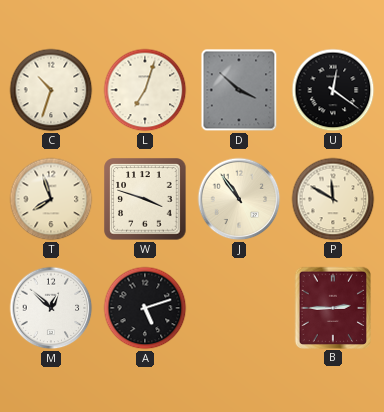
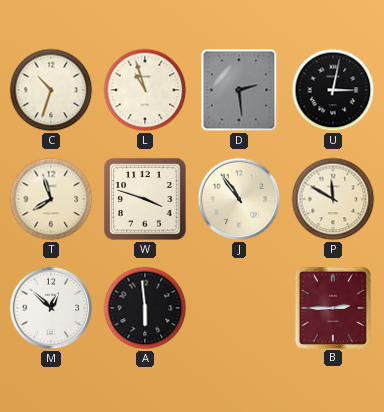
L: 7:03 -> 10:57
D: 3:52 -> 2:29
U: 12:21 -> 3:02
A: 5:12 -> 5:59
